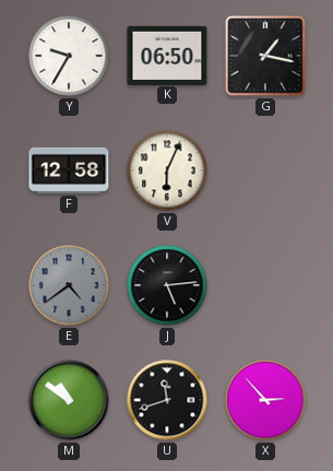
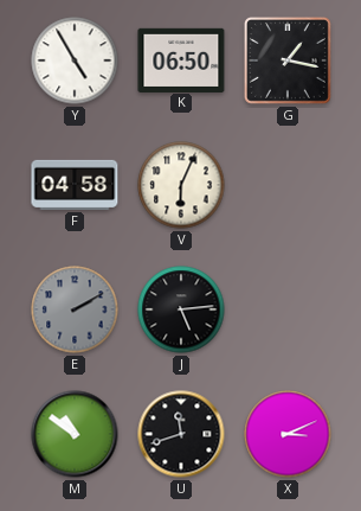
Y: 9:35 -> 4:55
F: 12:58 -> 04:58
E: 4:39 -> 2:10
X: 2:53 -> 3:11
